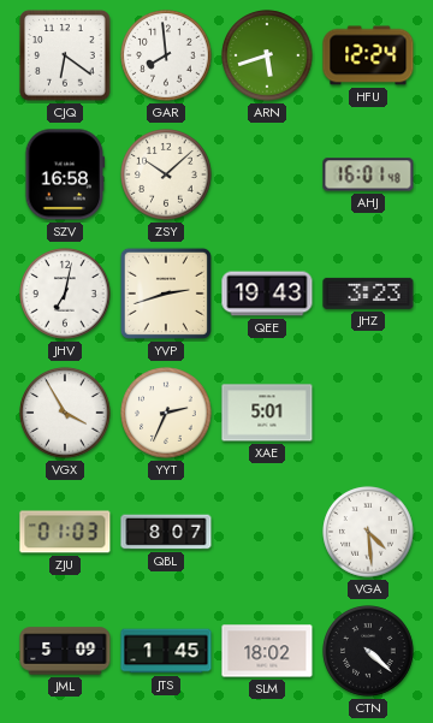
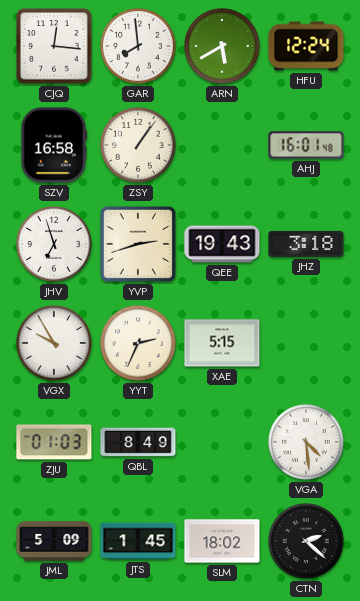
CJQ: 6:21 -> 12:16
ARN: 5:42 -> 5:40
ZSY: 10:08 -> 1:06
JHV: 7:02 -> 6:57
JHZ: 3:23 -> 3:18
VGX: 3:55 -> 9:55
XAE: 5:01 -> 5:15
QBL: 8:07 -> 8:49
CTN: 4:22 -> 2:22
